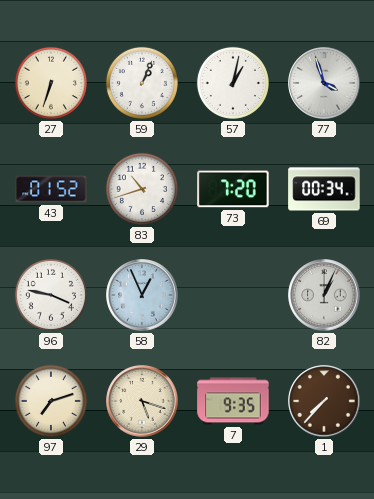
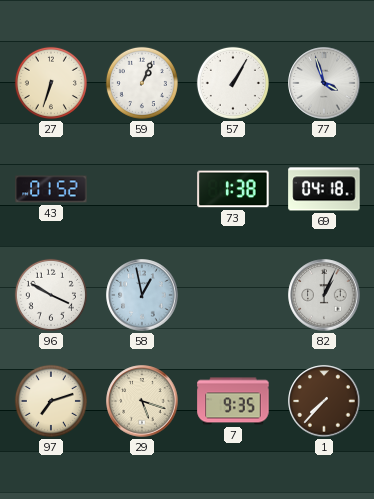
57: 1:02 -> 1:05
83: 10:42 -> none
73: 7:20 -> 1:38
69: 00:34 -> 04:18
96: 3:47 -> 3:50
58: 12:56 -> 12:58
